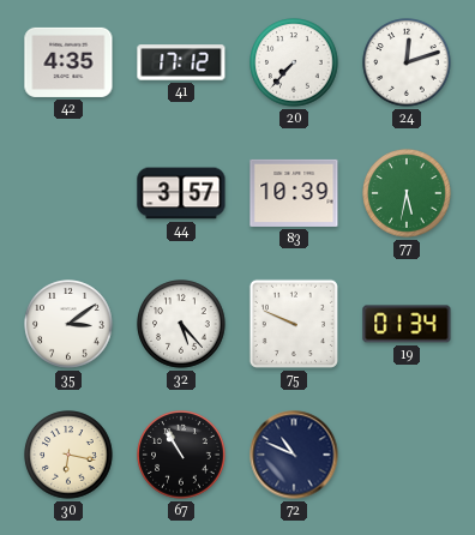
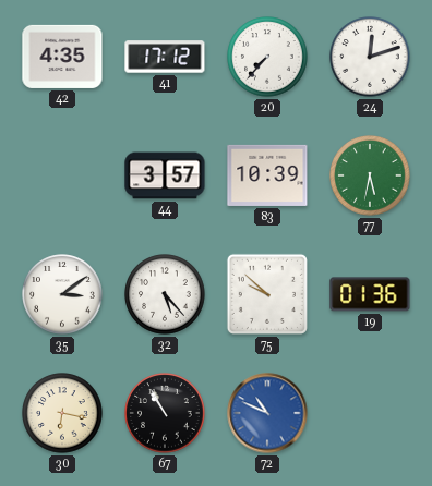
75: 9:49 -> 9:52
19: 01:34 -> 01:36
72 dial: navy -> blue
